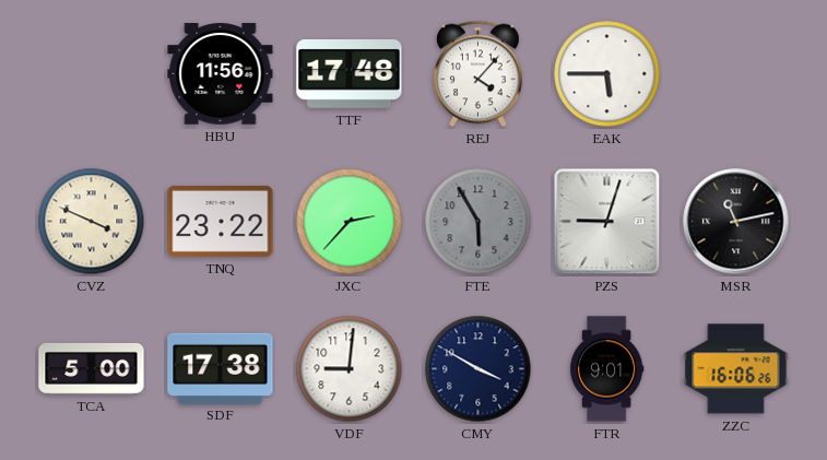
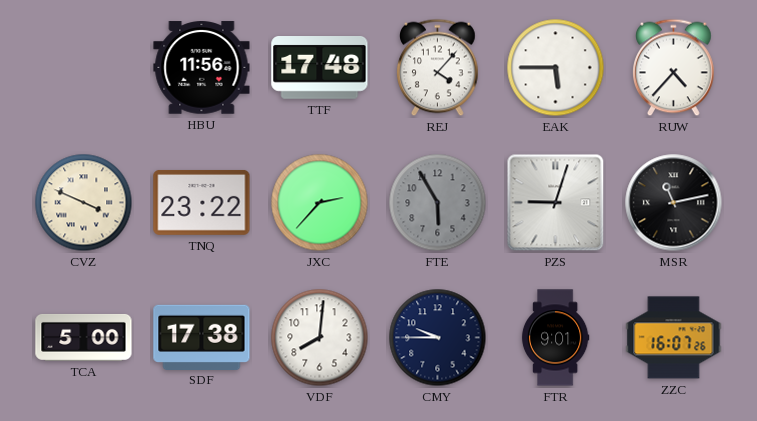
RUW: none -> 4:37
VDF: 9:01 -> 8:01
CMY: 3:50 -> 9:45
ZZC: 16:06 -> 16:07
